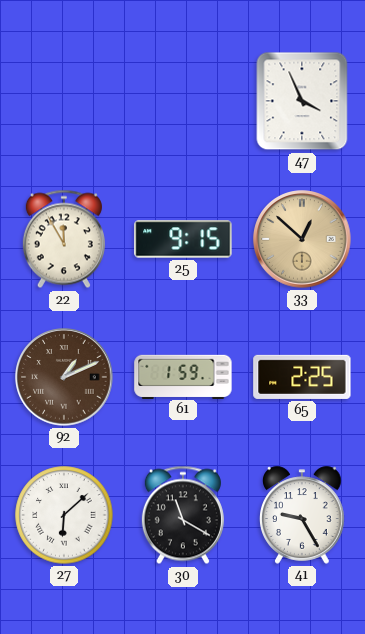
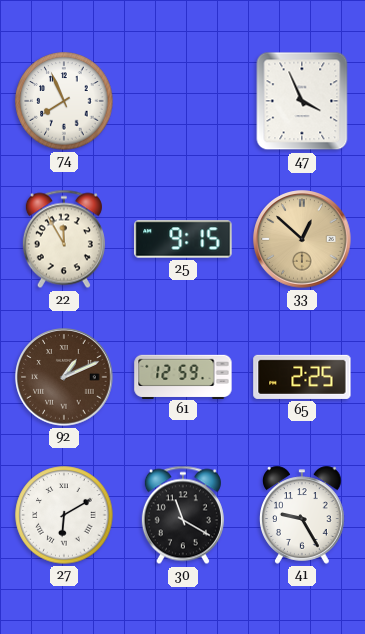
74: none -> 7:56
61: 1:59 -> 12:59
27: 6:08 -> 6:10
